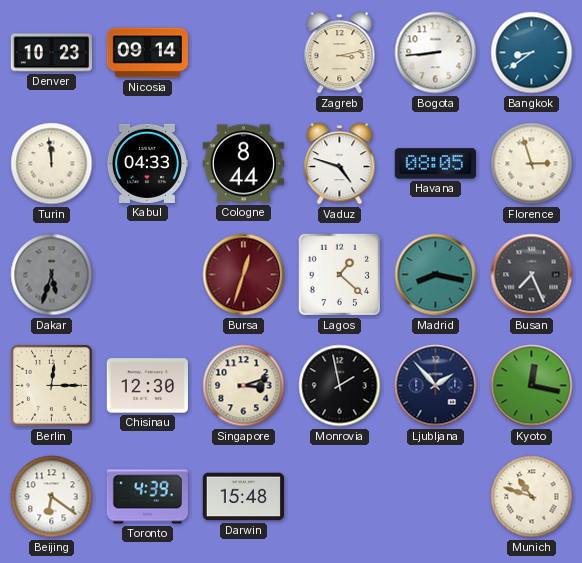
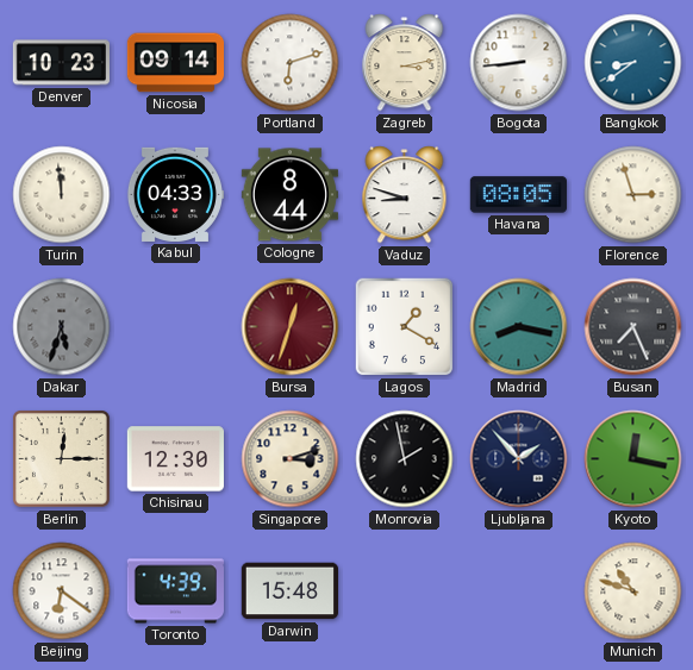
Portland: none -> 6:12
Vaduz: 4:48 -> 8:48
Lagos: 1:22 -> 1:20
